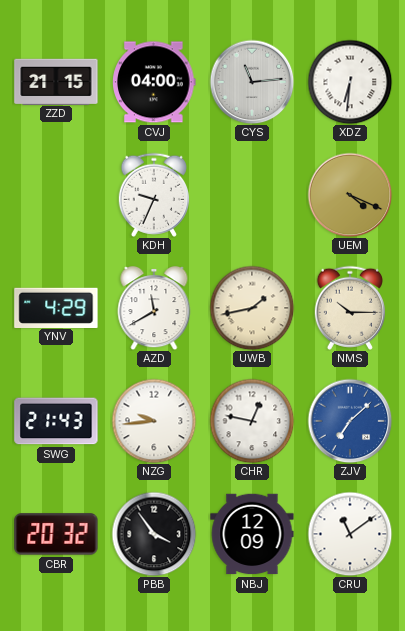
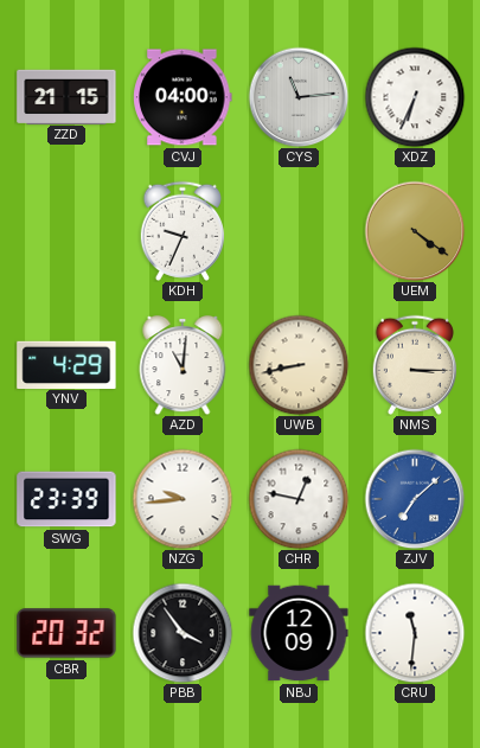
XDZ: 6:31 -> 6:34
UEM: 4:19 -> 4:21
AZD: 11:40 -> 11:01
UWB: 1:43 -> 8:43
NMS: 10:15 -> 3:15
SWG: 21:43 -> 23:39
CRU: 11:09 -> 11:31
